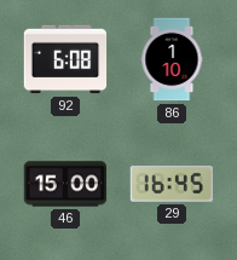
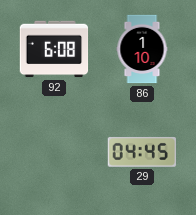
46: 15:00 -> none
29: 16:45 -> 04:45
